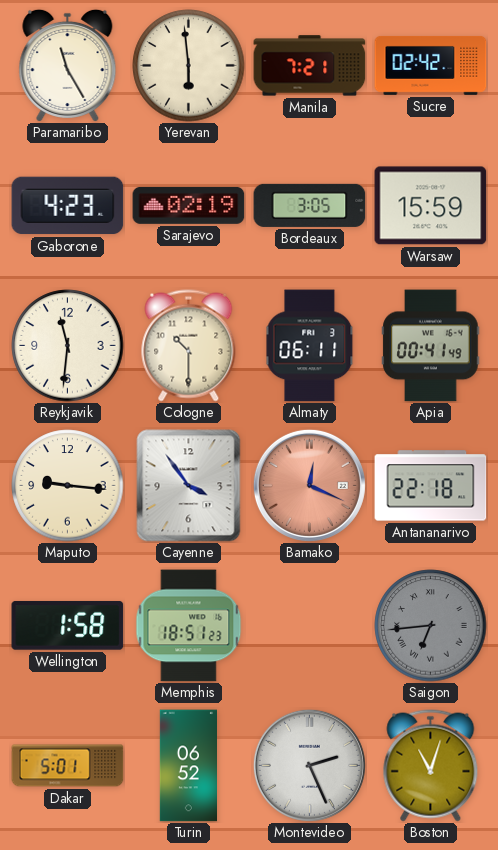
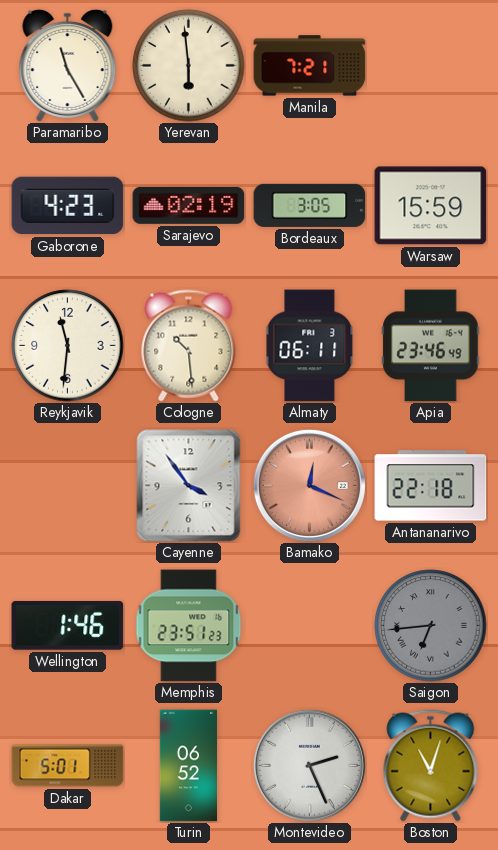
Sucre: 02:42 -> none
Cologne: 10:30 -> 10:29
Apia: 00:41 -> 23:46
Maputo: 9:16 -> none
Wellington: 1:58 -> 1:46
Memphis: 18:51 -> 23:51
